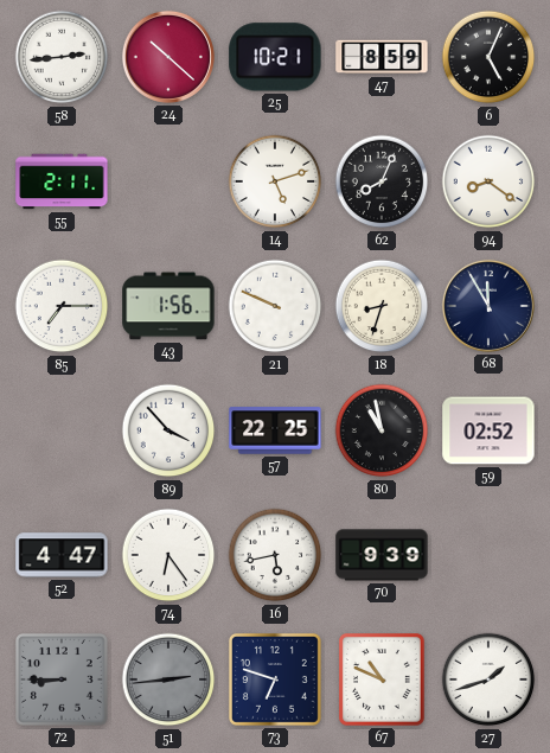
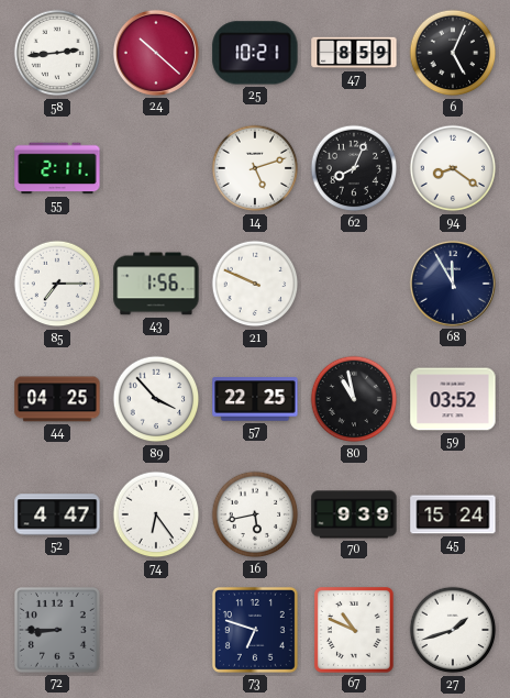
18: 8:33 -> none
44: none -> 04:25
59: 02:52 -> 03:52
45: none -> 15:24
51: 2:44 -> none
